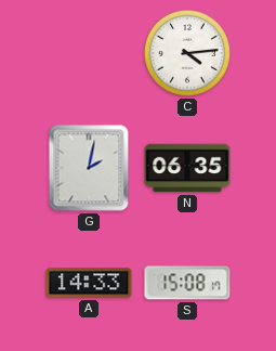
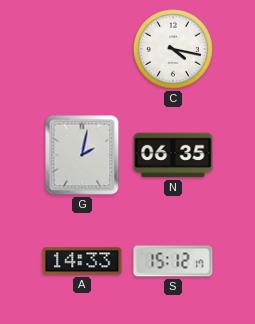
C: 4:14 -> 4:17
S: 15:08 -> 15:12
